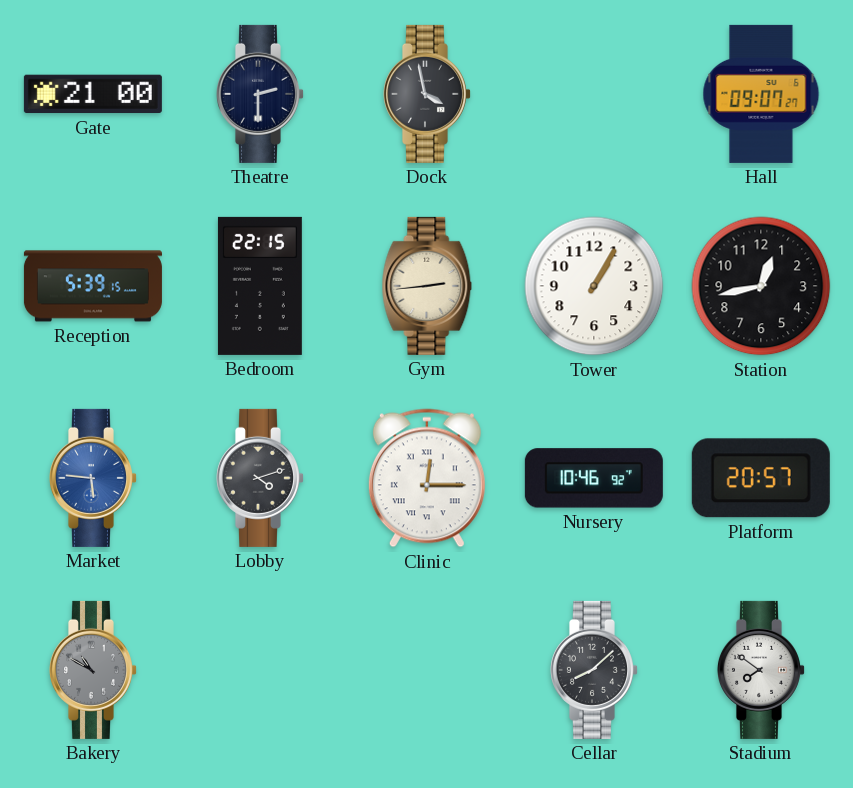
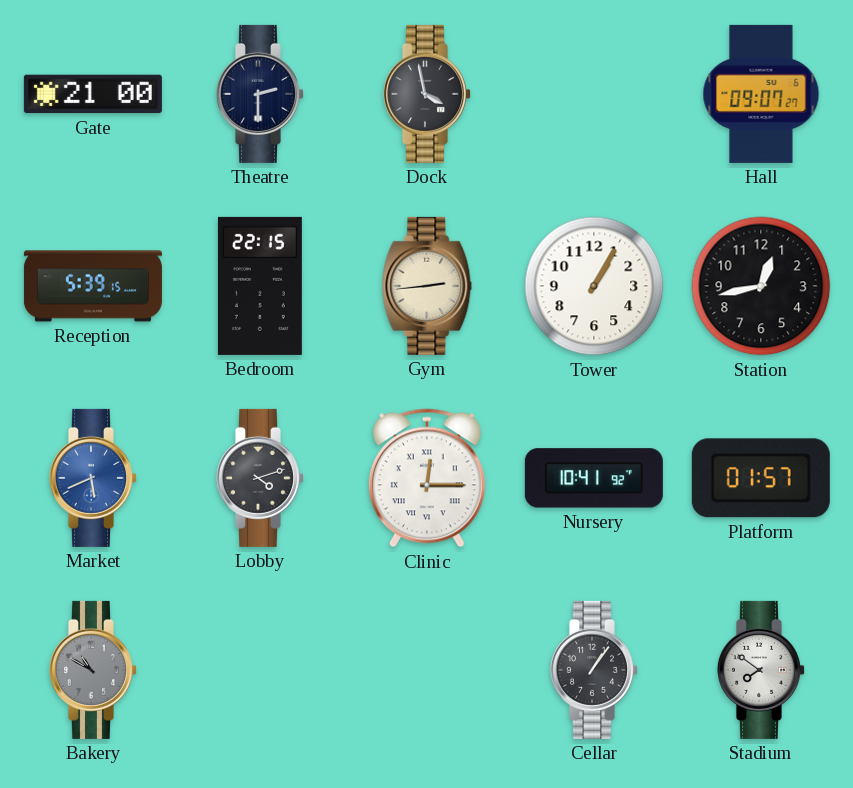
Market: 5:46 -> 5:41
Nursery: 10:46 -> 10:41
Platform: 20:57 -> 01:57
Cellar: 8:08 -> 1:06
